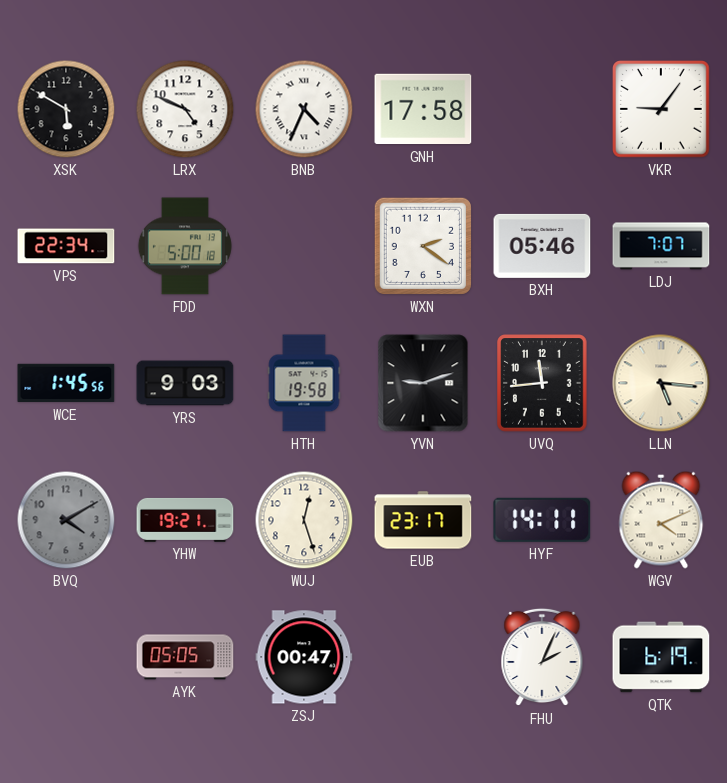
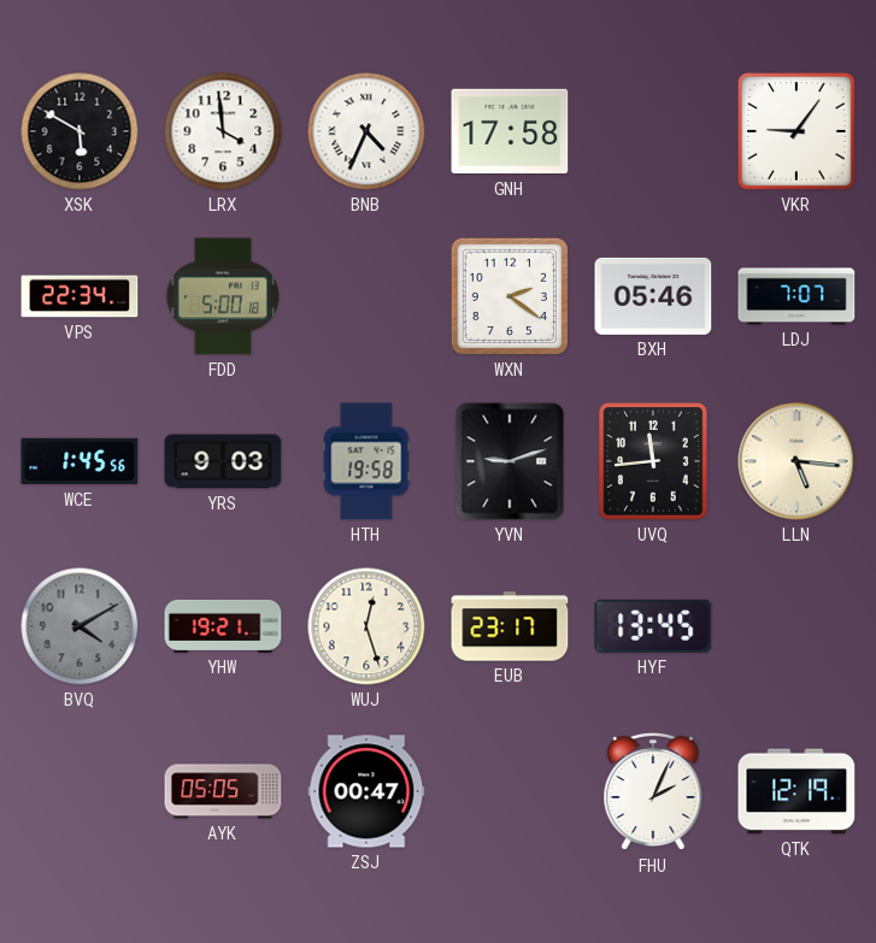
LRX: 4:49 -> 3:59
HYF: 14:11 -> 13:45
WGV: 4:11 -> none
QTK: 6:19 -> 12:19
